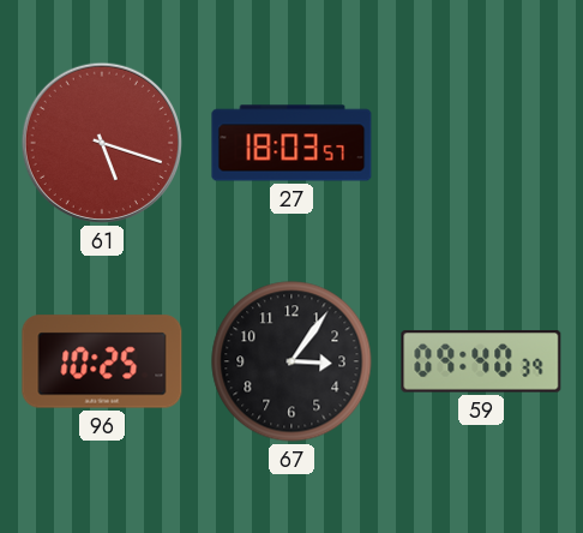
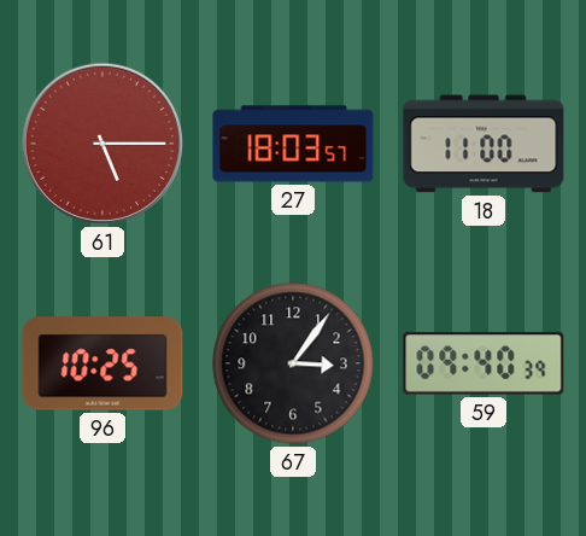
61: 5:18 -> 5:15
18: none -> 11:00
